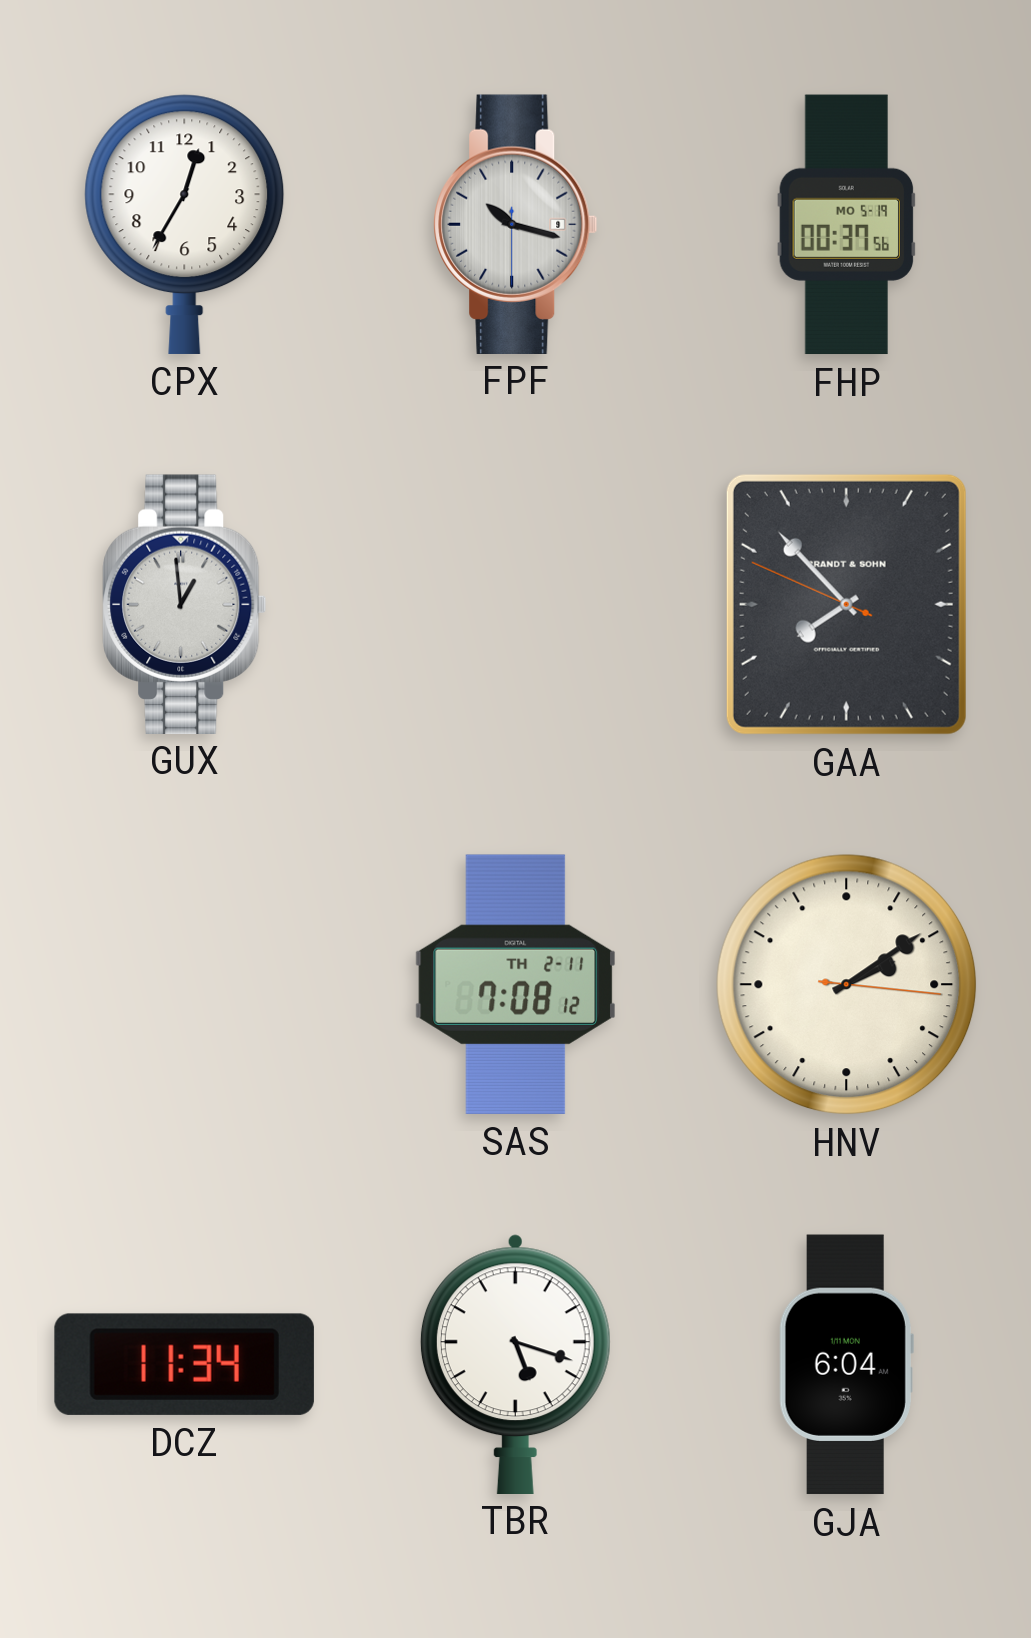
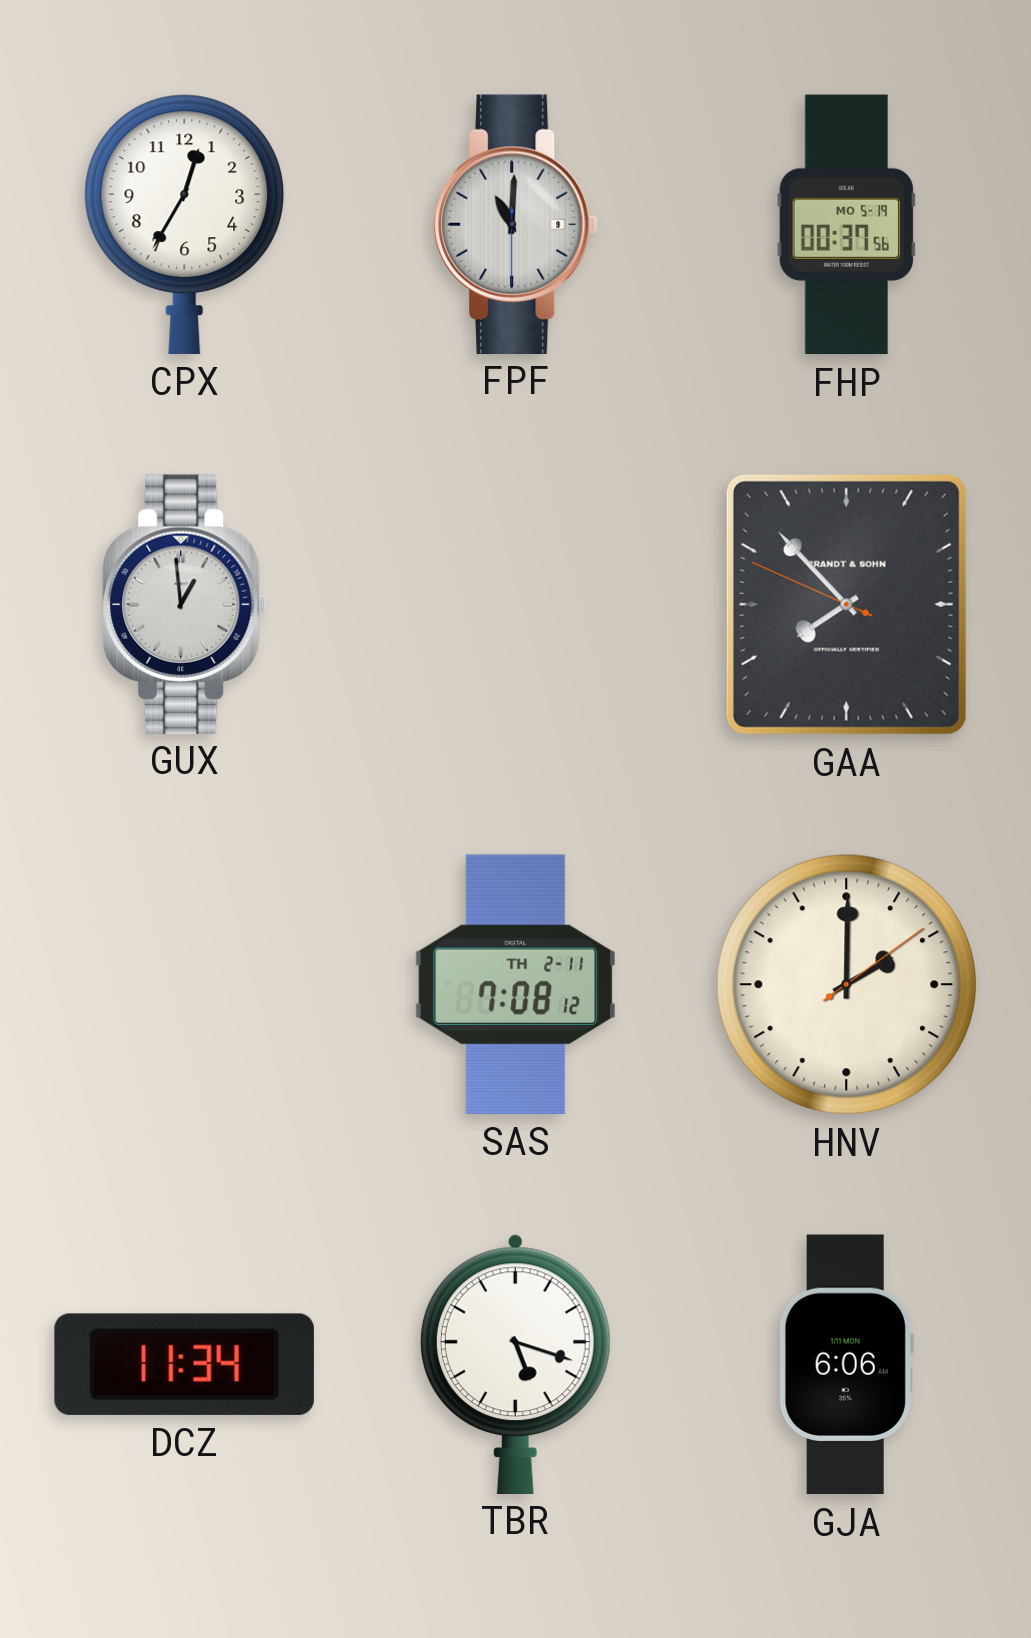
FPF: 10:17 -> 11:00
HNV: 2:09 -> 2:00
GJA: 6:04 -> 6:06
